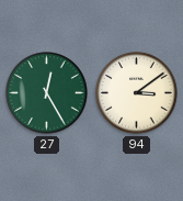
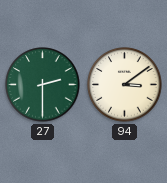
27: 12:25 -> 2:30
